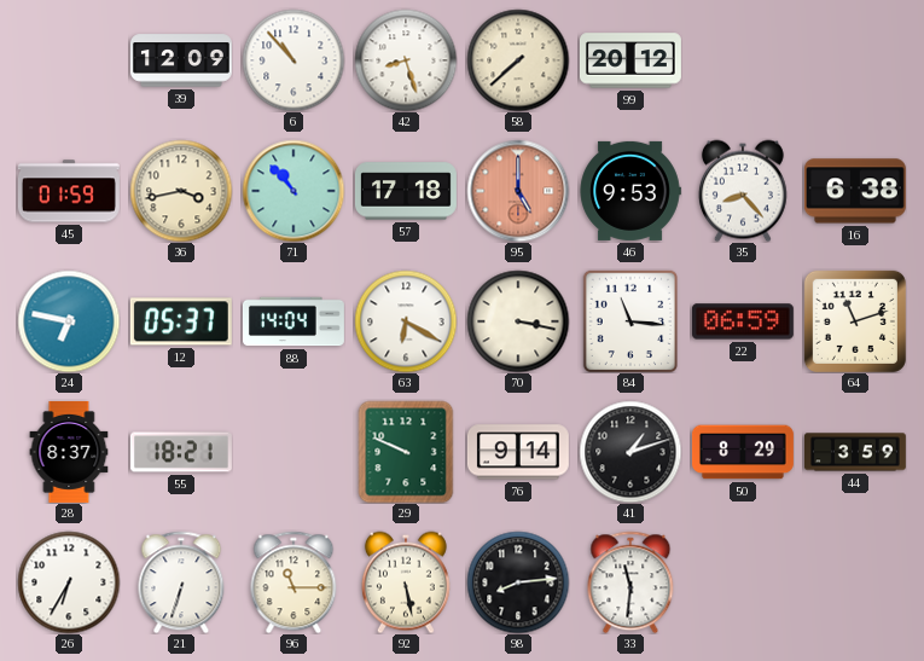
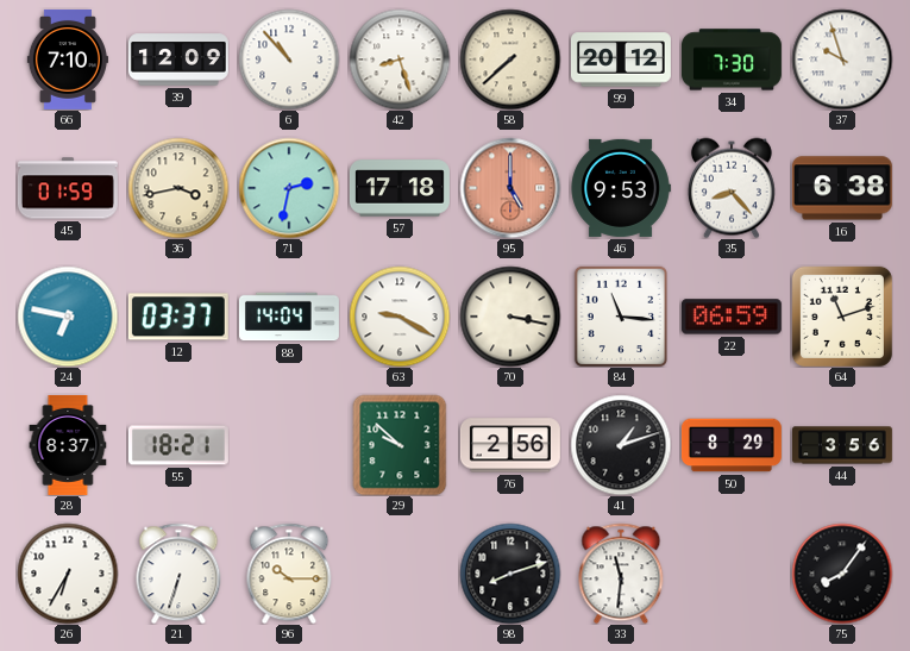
66: none -> 7:10
34: none -> 7:30
37: none -> 9:57
71: 10:53 -> 2:32
12: 05:37 -> 03:37
63: 6:20 -> 9:20
29: 9:49 -> 9:52
76: 9:14 -> 2:56
44: 3:59 -> 3:56
96: 11:15 -> 10:15
92: 5:28 -> none
98: 8:14 -> 8:12
75: none -> 8:06
